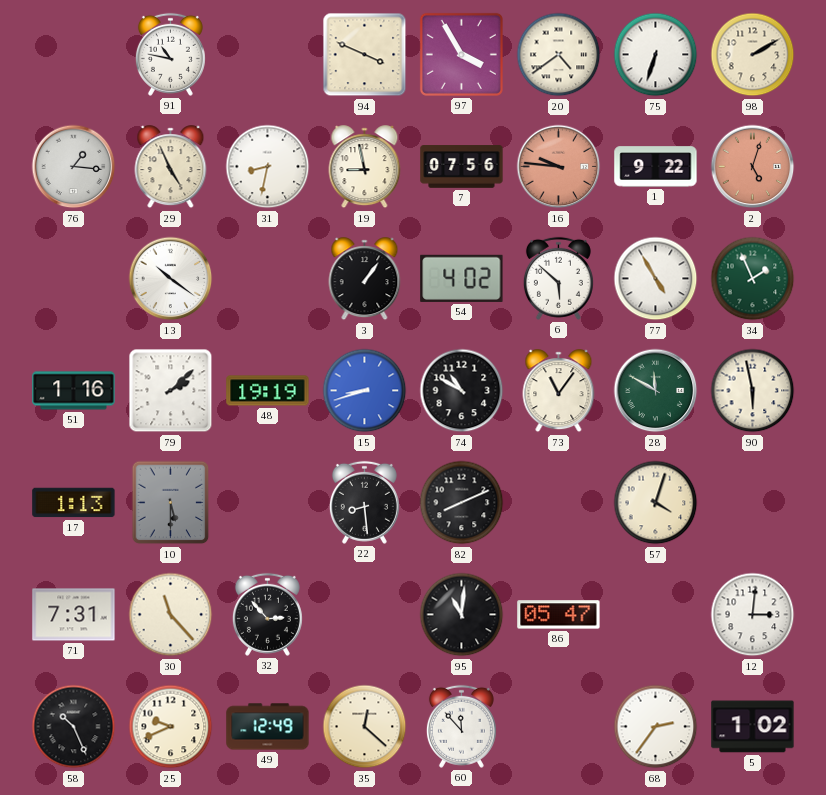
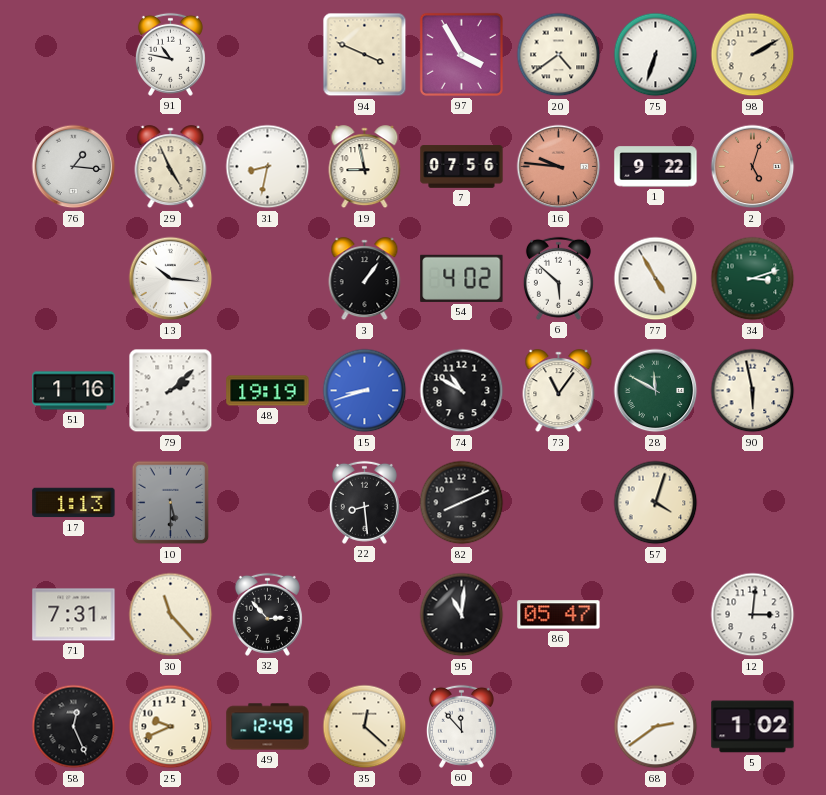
13: 10:21 -> 10:16
34: 1:56 -> 3:12
58: 10:26 -> 12:26
68: 2:36 -> 2:39
